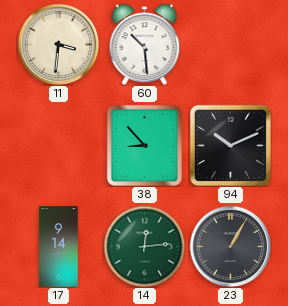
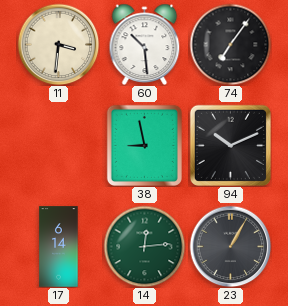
74: none -> 7:06
38: 8:53 -> 8:58
17: 9:14 -> 6:14
